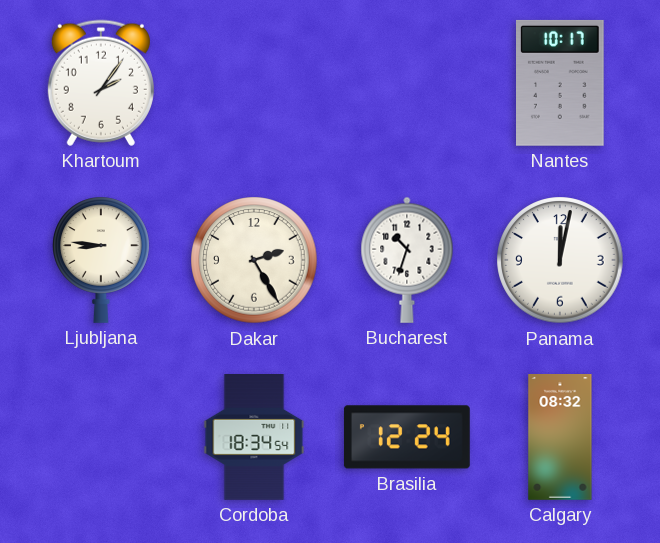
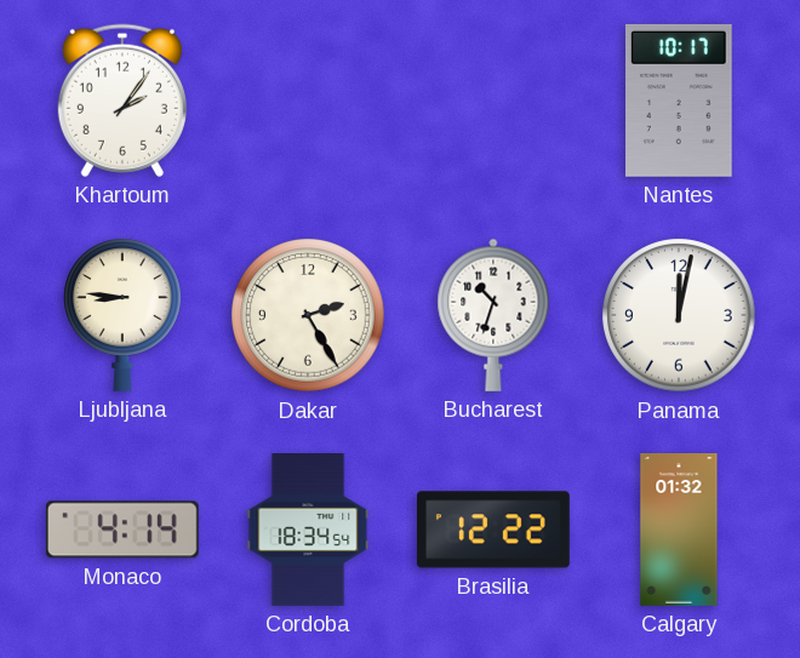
Monaco: none -> 4:14
Brasilia: 12:24 -> 12:22
Calgary: 08:32 -> 01:32
